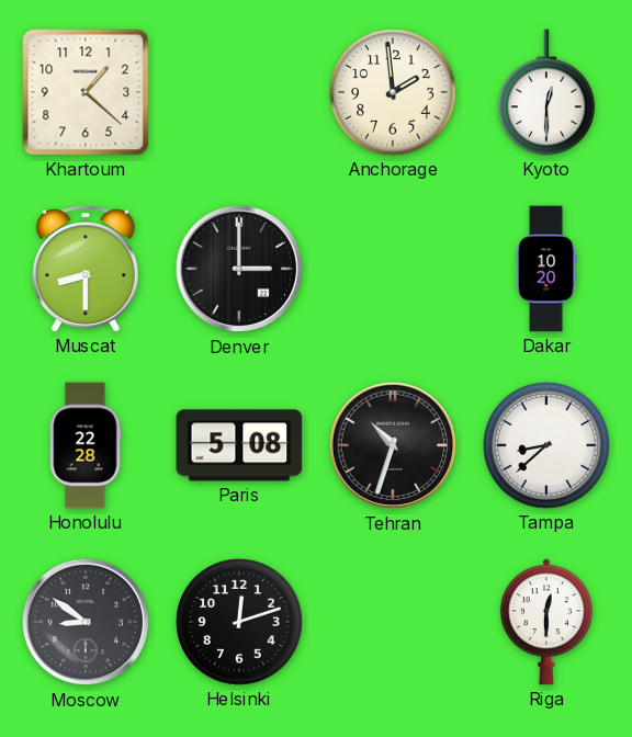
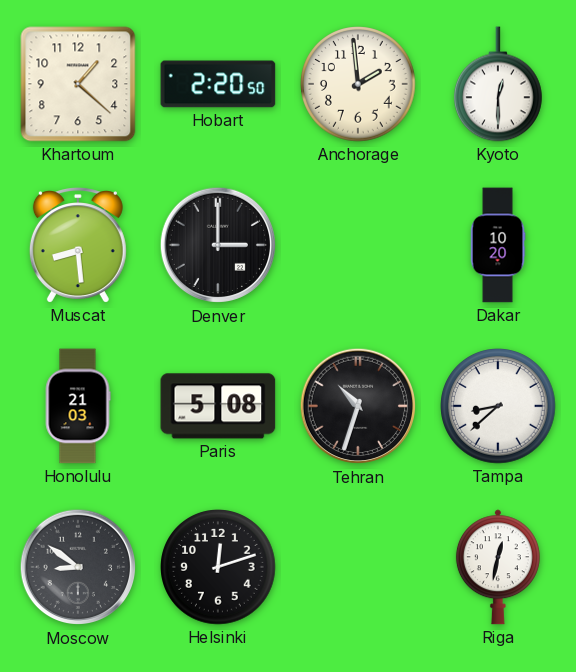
Hobart: none -> 2:20
Muscat: 8:30 -> 8:29
Honolulu: 22:28 -> 21:03
Riga: 12:30 -> 12:32
